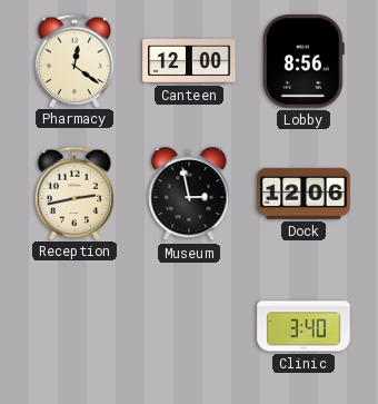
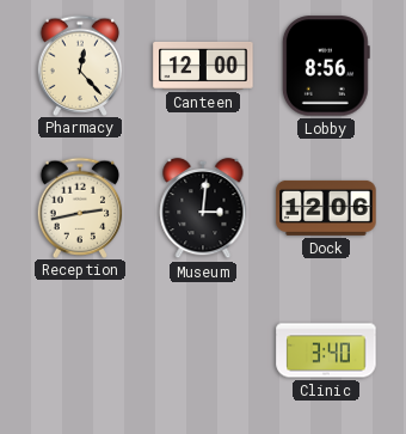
Pharmacy: 12:21 -> 12:23
Museum: 2:58 -> 3:01
